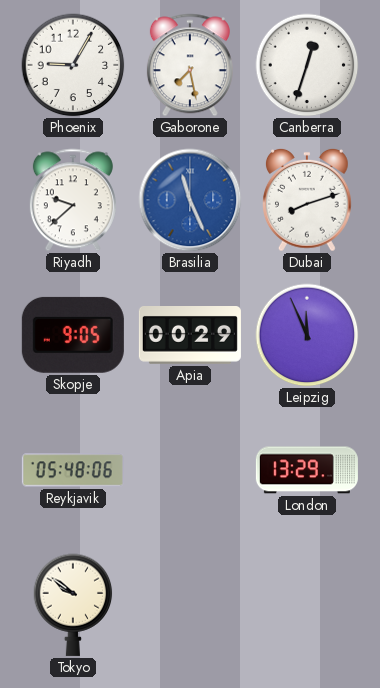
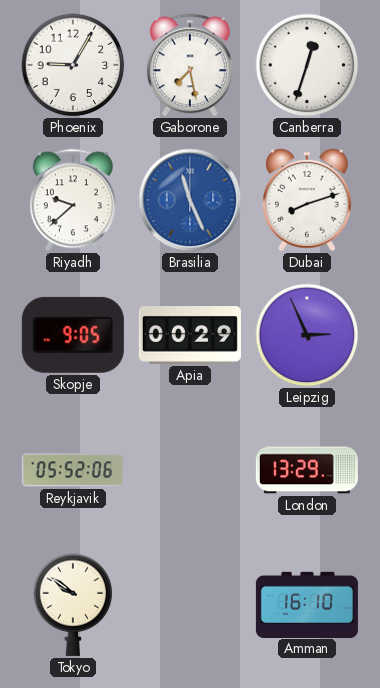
Leipzig: 11:56 -> 2:56
Reykjavik: 05:48 -> 05:52
Amman: none -> 16:10
